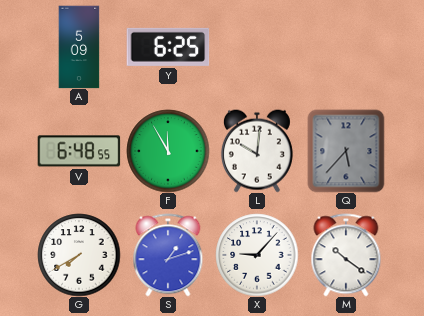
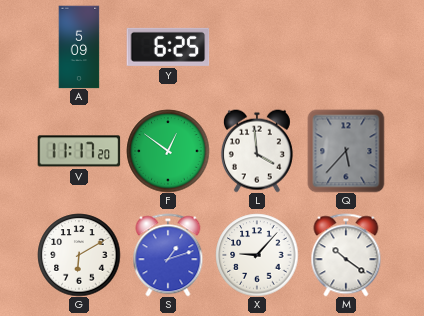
V: 6:48 -> 11:17
F: 11:55 -> 12:51
L: 10:01 -> 3:59
G: 7:40 -> 6:10
